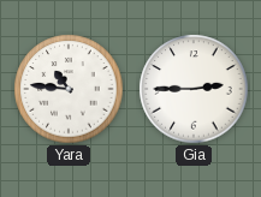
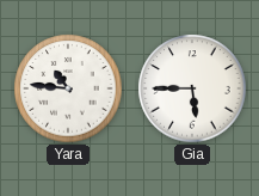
Gia: 2:45 -> 5:45
